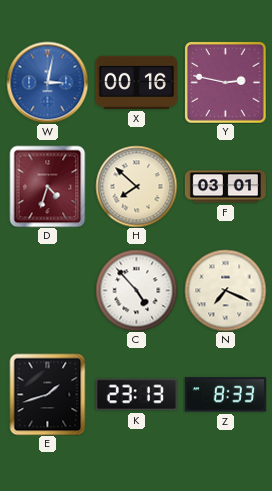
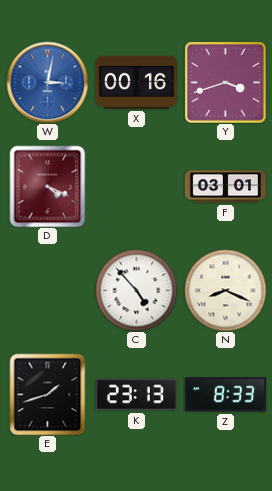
Y: 2:47 -> 3:42
D: 4:33 -> 4:19
H: 7:52 -> none
N: 7:19 -> 8:19
